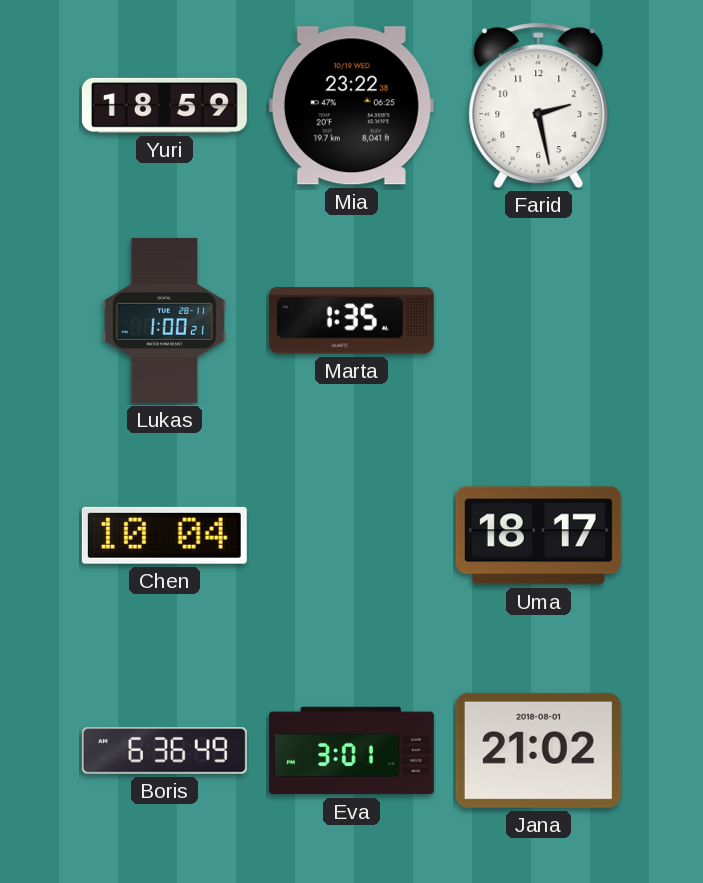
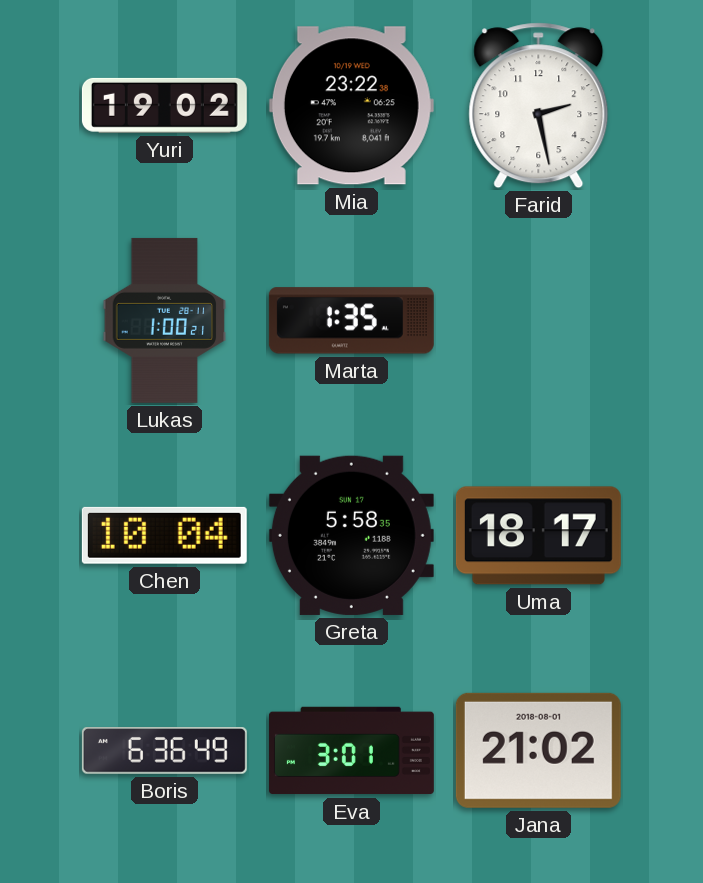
Yuri: 18:59 -> 19:02
Greta: none -> 5:58
